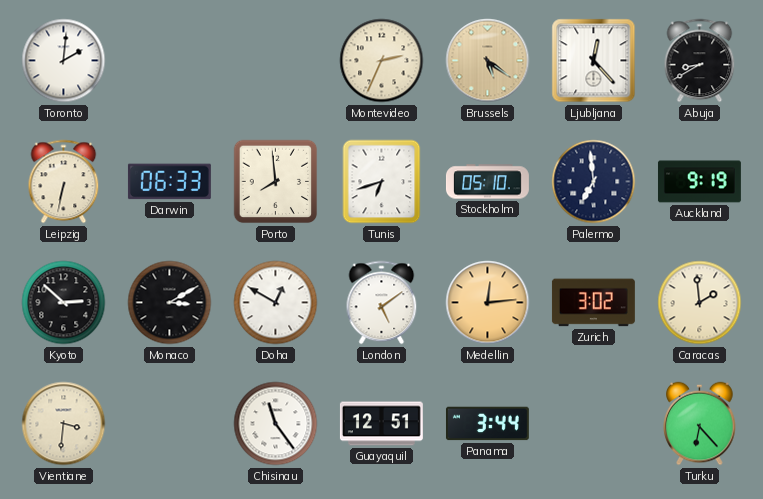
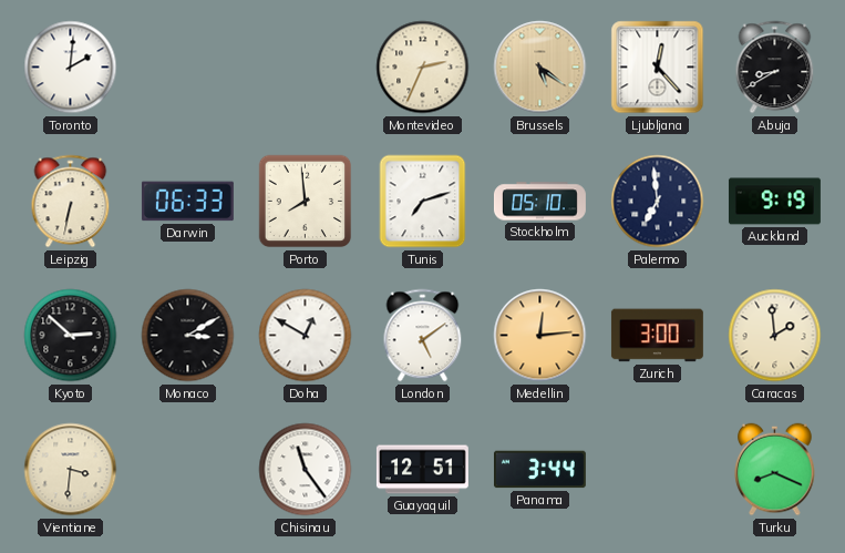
Tunis: 6:42 -> 7:12
Zurich: 3:02 -> 3:00
Turku: 6:23 -> 8:19
